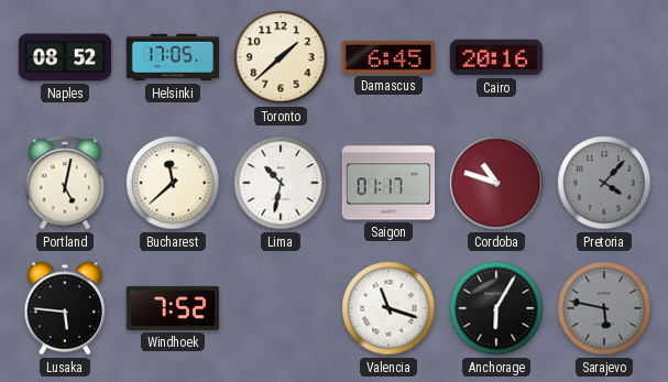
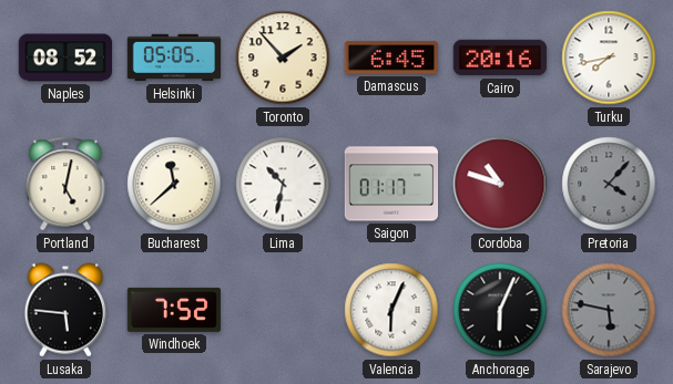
Helsinki: 17:05 -> 05:05
Toronto: 1:38 -> 1:53
Turku: none -> 7:43
Valencia: 11:18 -> 6:04
Anchorage: 6:05 -> 6:04
